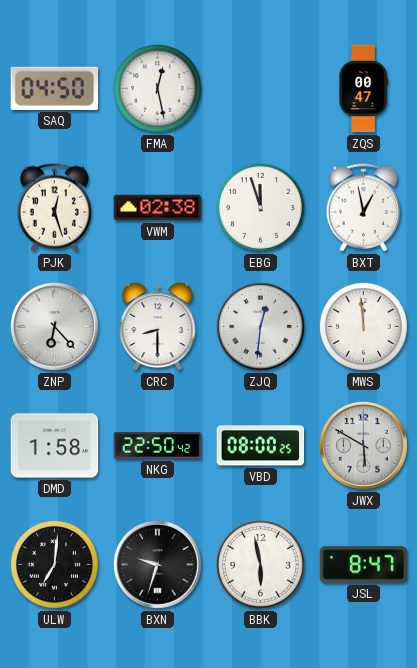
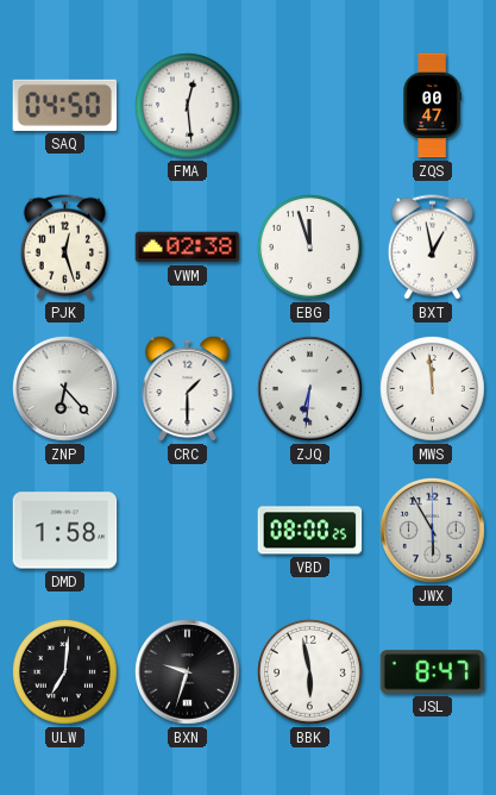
FMA: 12:28 -> 12:29
CRC: 8:30 -> 1:30
ZJQ: 12:31 -> 6:31
NKG: 22:50 -> none
JWX: 5:50 -> 5:55
